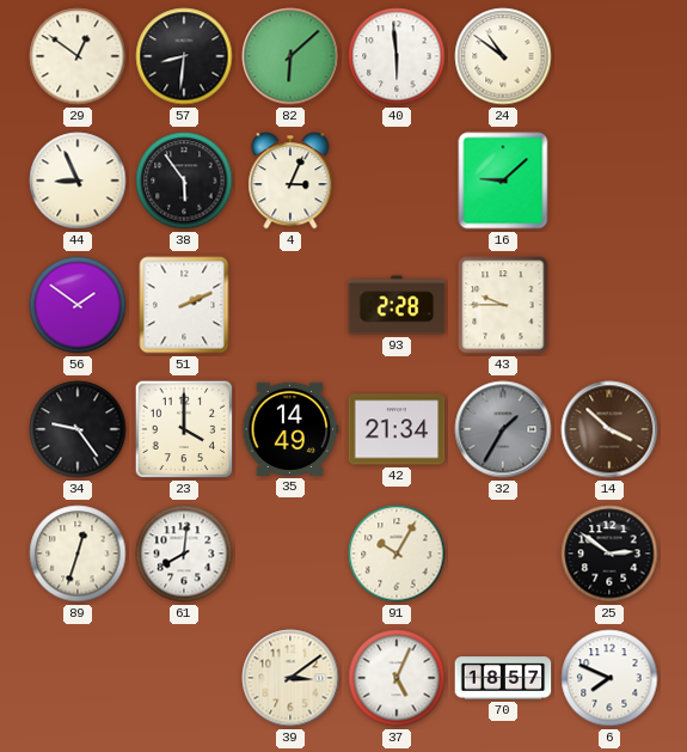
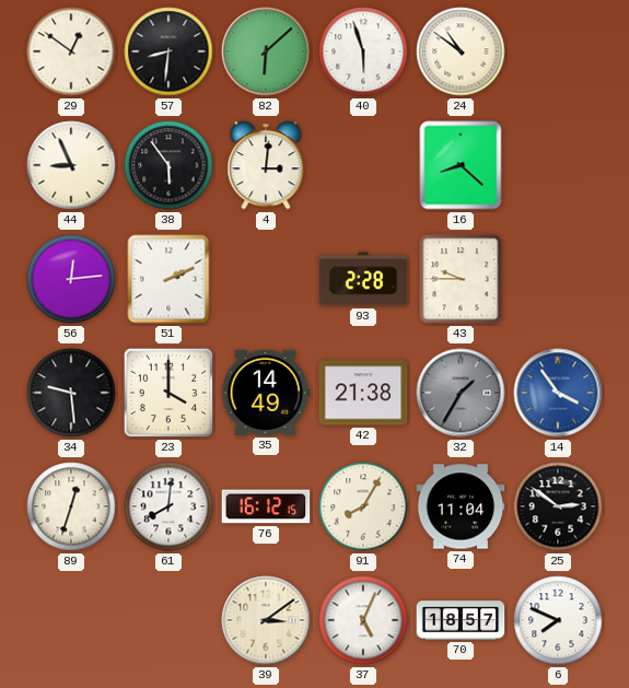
40: 5:59 -> 5:57
4: 3:04 -> 3:01
16: 9:08 -> 8:22
56: 1:51 -> 12:14
34: 9:24 -> 9:29
42: 21:34 -> 21:38
14: 3:52 -> 3:54
14 dial: brown -> blue
76: none -> 16:12
91: 10:05 -> 8:05
74: none -> 11:04
